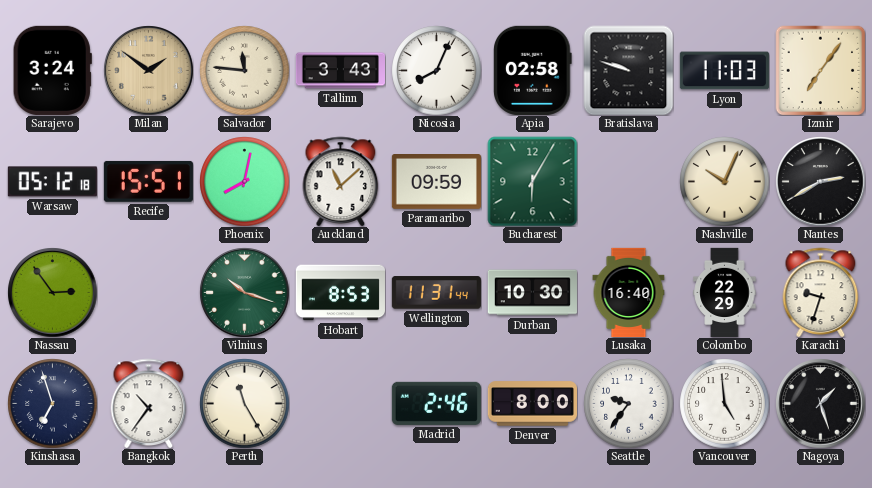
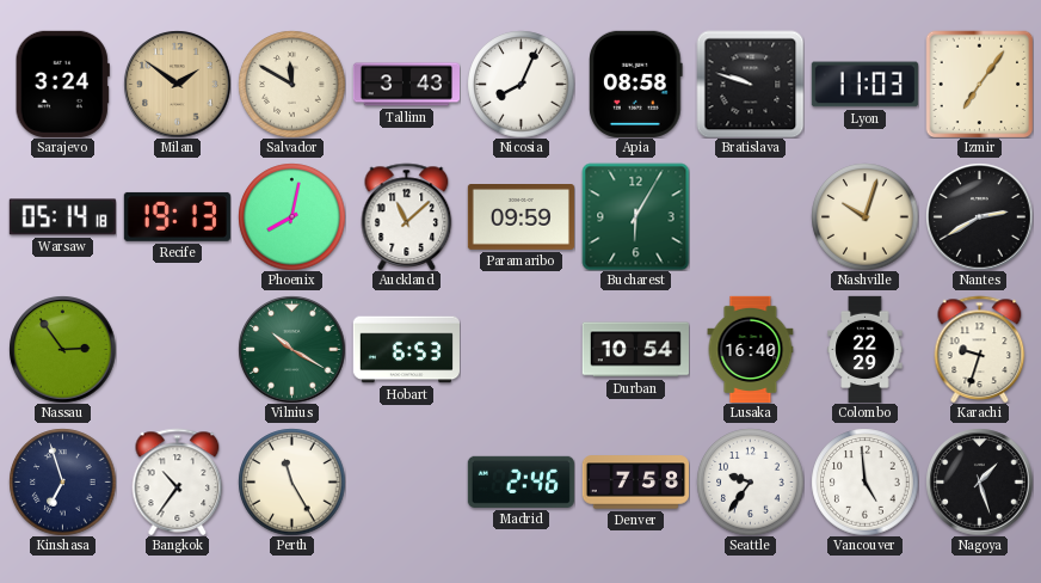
Salvador: 11:46 -> 11:50
Apia: 02:58 -> 08:58
Warsaw: 05:12 -> 05:14
Recife: 15:51 -> 19:13
Nashville: 10:04 -> 10:03
Vilnius: 10:18 -> 10:20
Hobart: 8:53 -> 6:53
Wellington: 11:31 -> none
Durban: 10:30 -> 10:54
Denver: 8:00 -> 7:58
